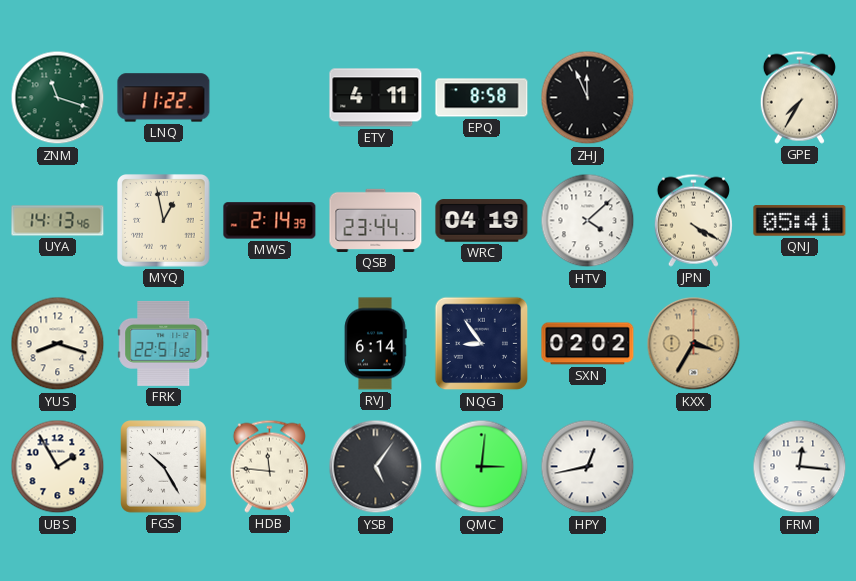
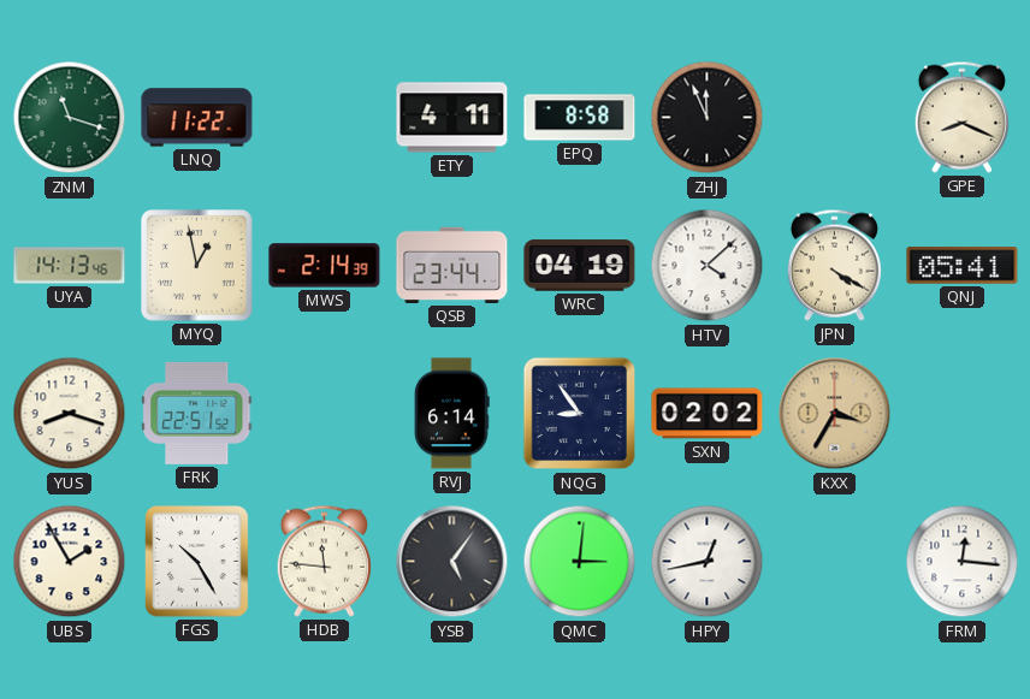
GPE: 7:35 -> 8:19
